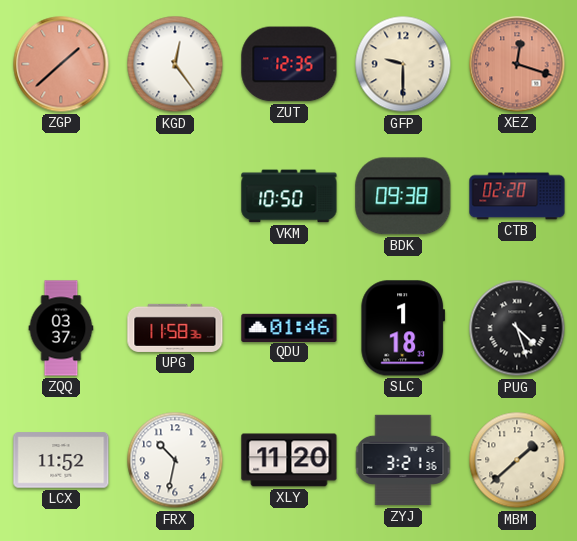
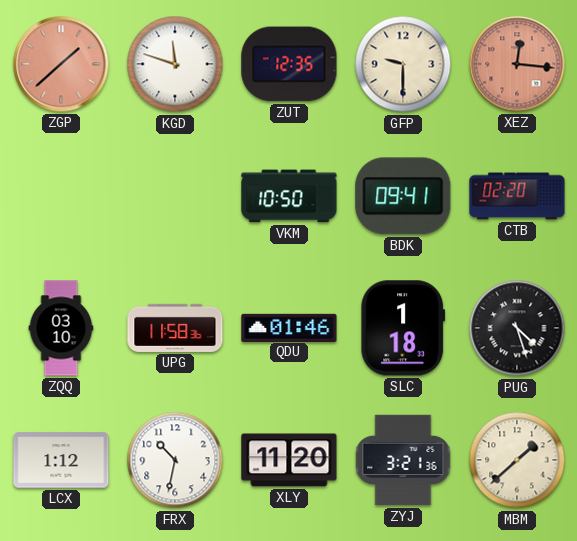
KGD: 12:24 -> 11:48
XEZ: 12:18 -> 12:16
BDK: 09:38 -> 09:41
ZQQ: 03:37 -> 03:10
LCX: 11:52 -> 1:12
